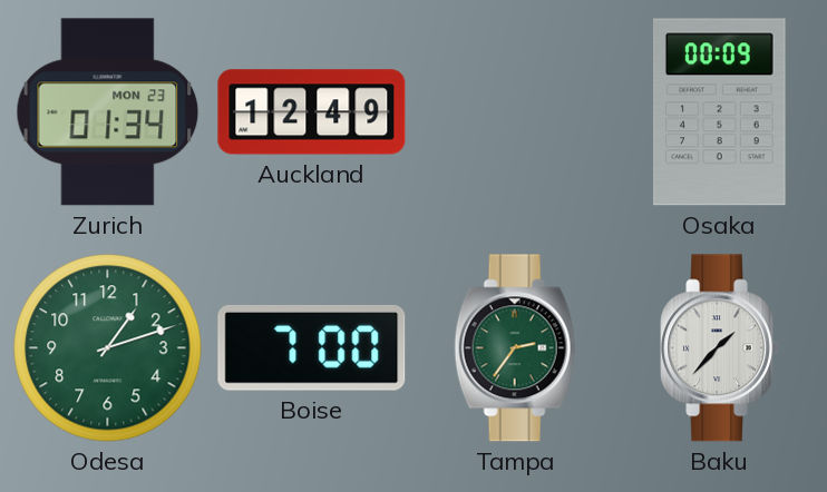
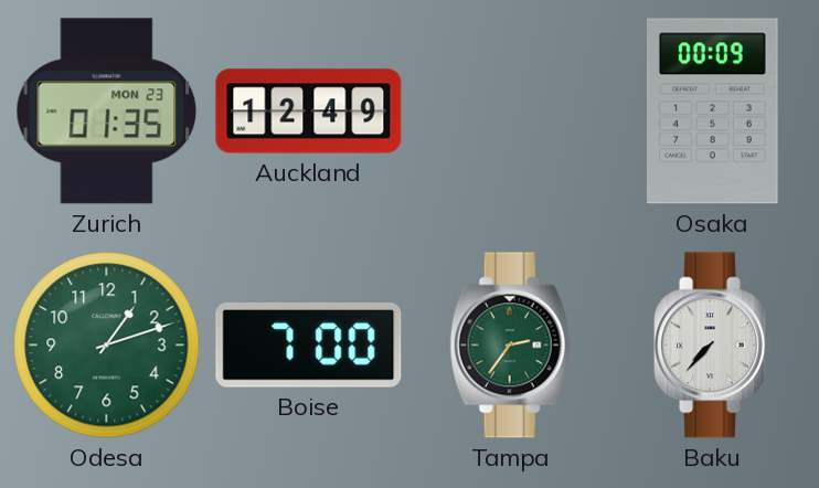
Zurich: 01:34 -> 01:35
Baku: 1:37 -> 7:37
